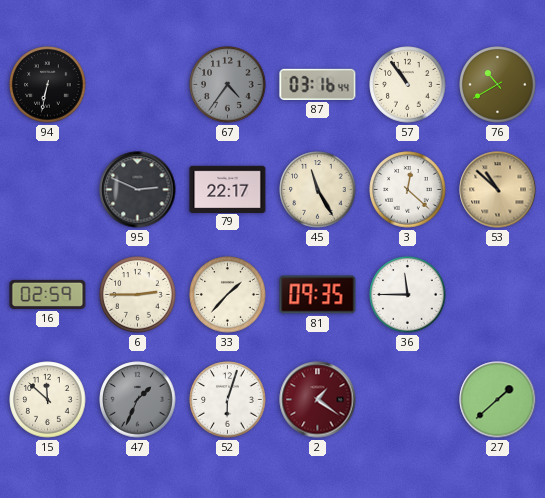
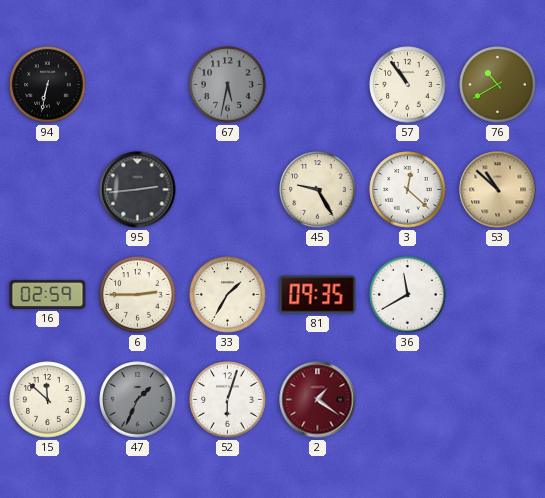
67: 4:36 -> 5:32
87: 03:16 -> none
95: 2:49 -> 2:44
79: 22:17 -> none
45: 11:25 -> 9:25
33: 1:37 -> 1:35
36: 11:45 -> 11:40
27: 1:38 -> none
